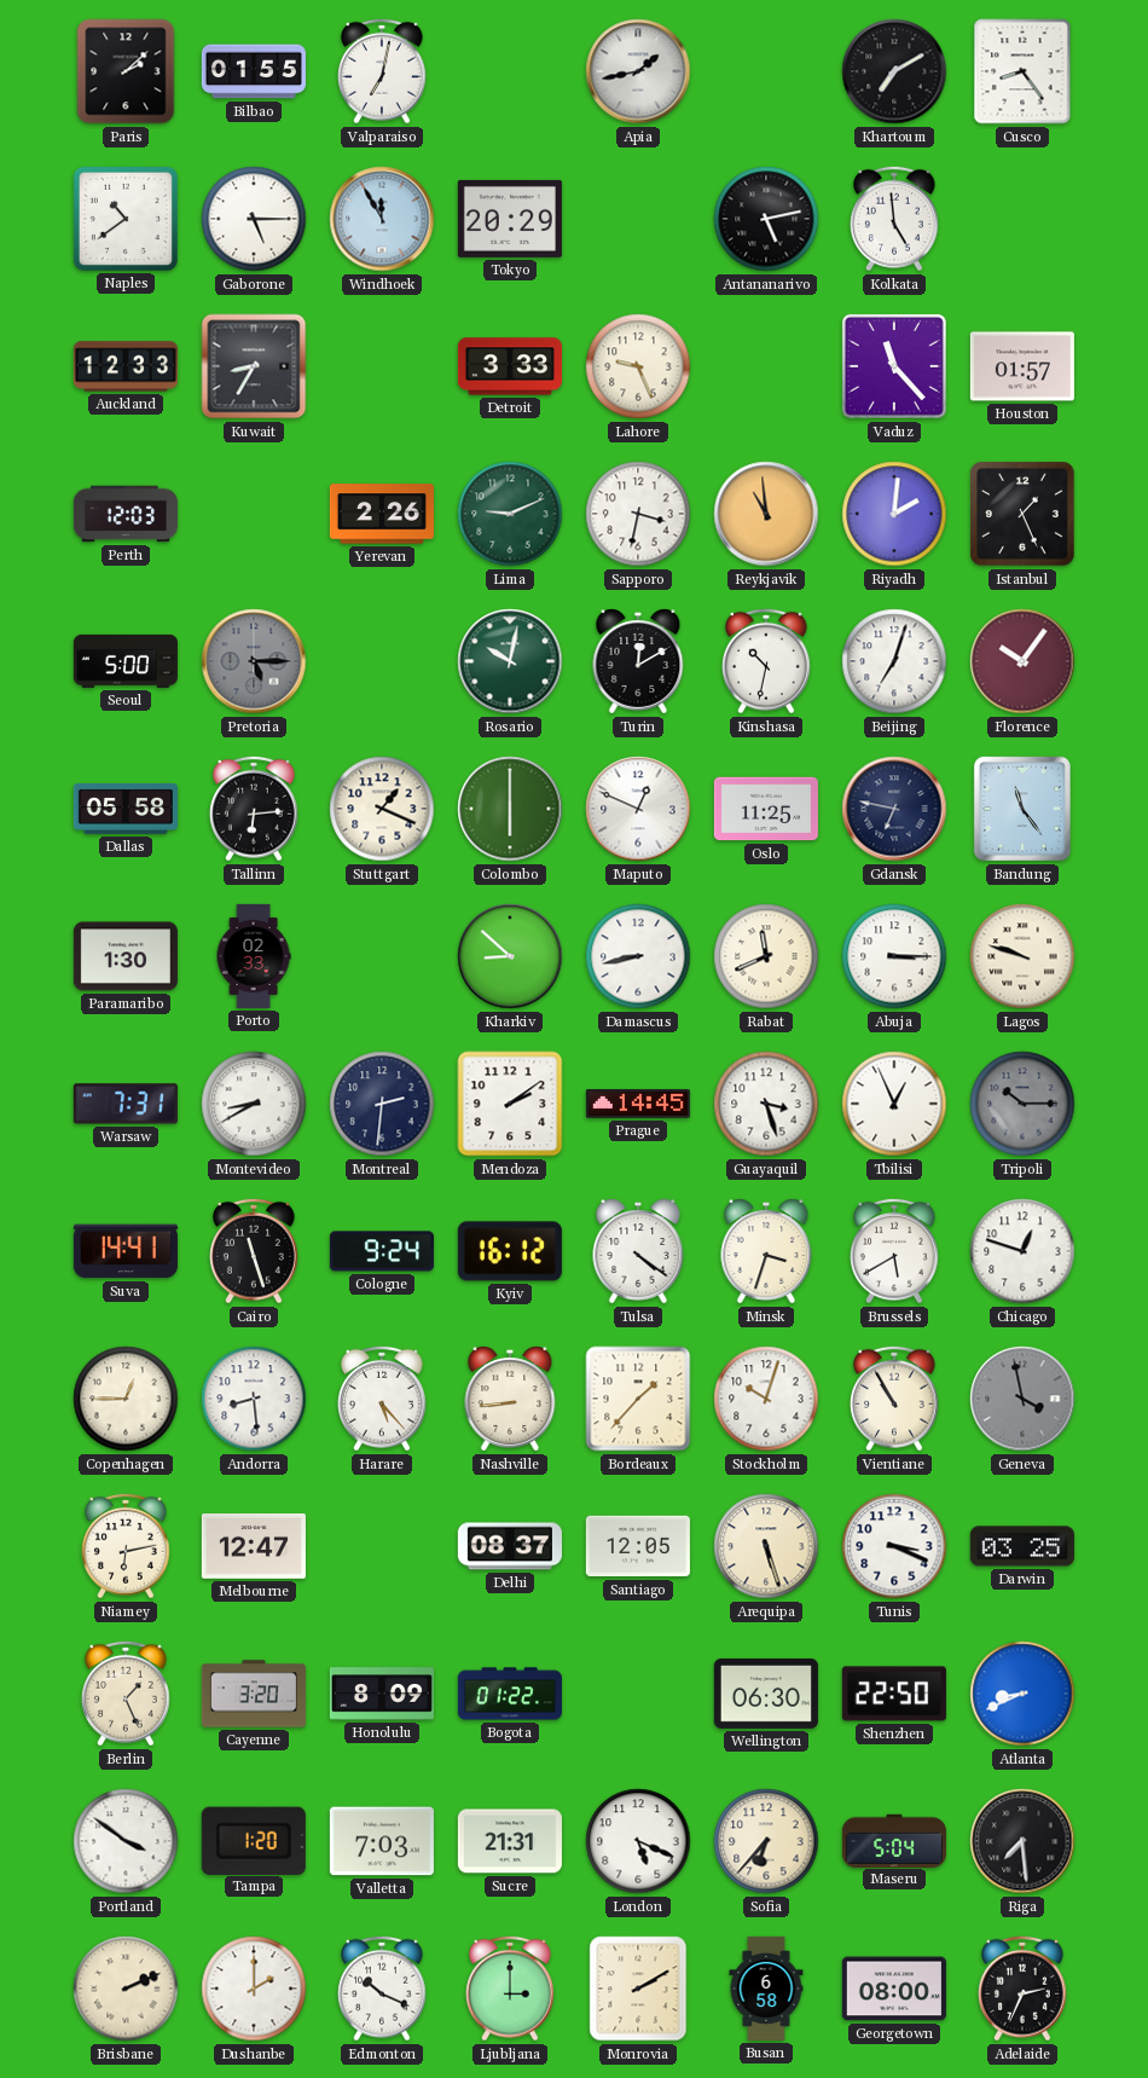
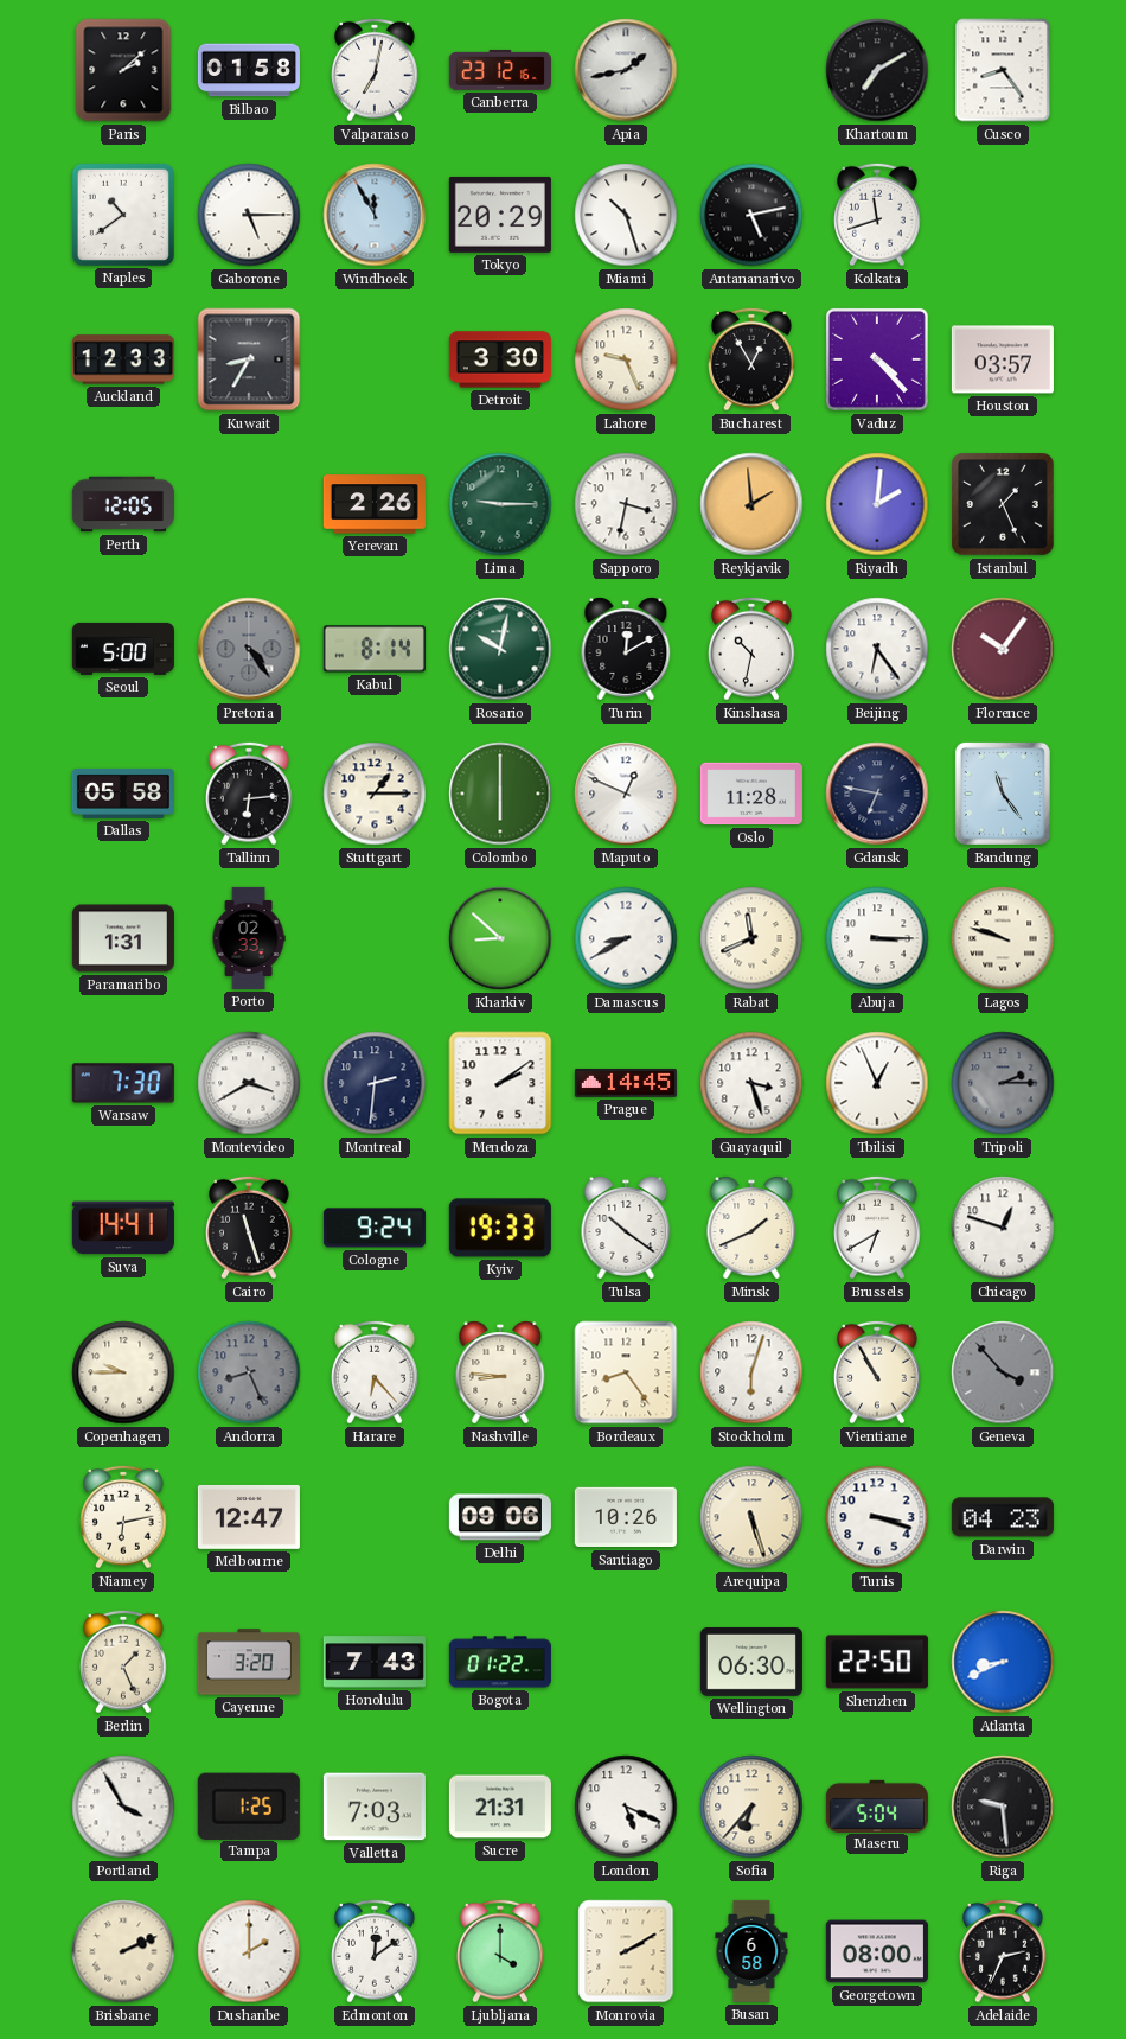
Bilbao: 01:55 -> 01:58
Canberra: none -> 23:12
Miami: none -> 10:27
Kolkata: 4:59 -> 11:42
Detroit: 3:33 -> 3:30
Bucharest: none -> 12:55
Vaduz: 11:23 -> 4:23
Houston: 01:57 -> 03:57
Perth: 12:03 -> 12:05
Lima: 9:11 -> 9:15
Reykjavik: 10:59 -> 1:59
Pretoria: 5:15 -> 4:24
Kabul: none -> 8:14
Beijing: 7:03 -> 6:24
Stuttgart: 1:19 -> 1:15
Oslo: 11:25 -> 11:28
Paramaribo: 1:30 -> 1:31
Damascus: 8:43 -> 8:40
Warsaw: 7:31 -> 7:30
Montevideo: 8:40 -> 3:40
Tripoli: 10:15 -> 2:15
Kyiv: 16:12 -> 19:33
Tulsa: 4:21 -> 10:21
Minsk: 3:33 -> 1:41
Brussels: 5:40 -> 6:40
Copenhagen: 12:45 -> 9:45
Andorra: 8:29 -> 8:26
Andorra dial: white -> grey
Harare: 5:23 -> 6:23
Nashville: 8:44 -> 8:46
Bordeaux: 1:37 -> 8:24
Stockholm: 10:03 -> 6:03
Geneva: 3:58 -> 3:53
Delhi: 08:37 -> 09:06
Santiago: 12:05 -> 10:26
Tunis: 3:19 -> 3:18
Darwin: 03:25 -> 04:23
Honolulu: 8:09 -> 7:43
Portland: 3:51 -> 3:55
Tampa: 1:20 -> 1:25
Riga: 7:29 -> 9:29
Edmonton: 10:19 -> 12:09
Ljubljana: 3:00 -> 4:00
